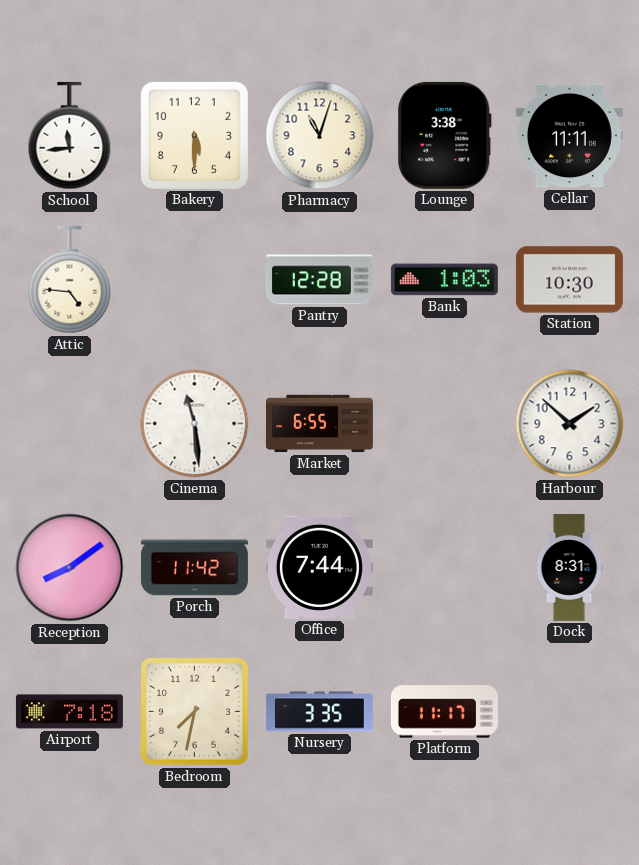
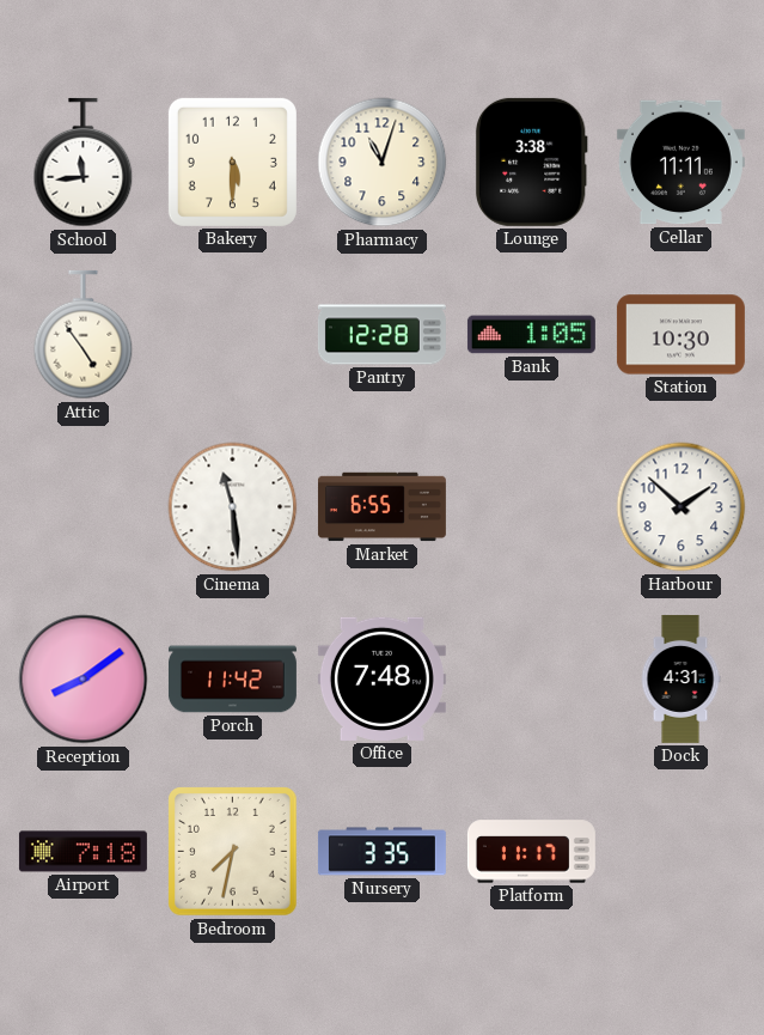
Attic: 4:46 -> 4:54
Bank: 1:03 -> 1:05
Office: 7:44 -> 7:48
Dock: 8:31 -> 4:31
